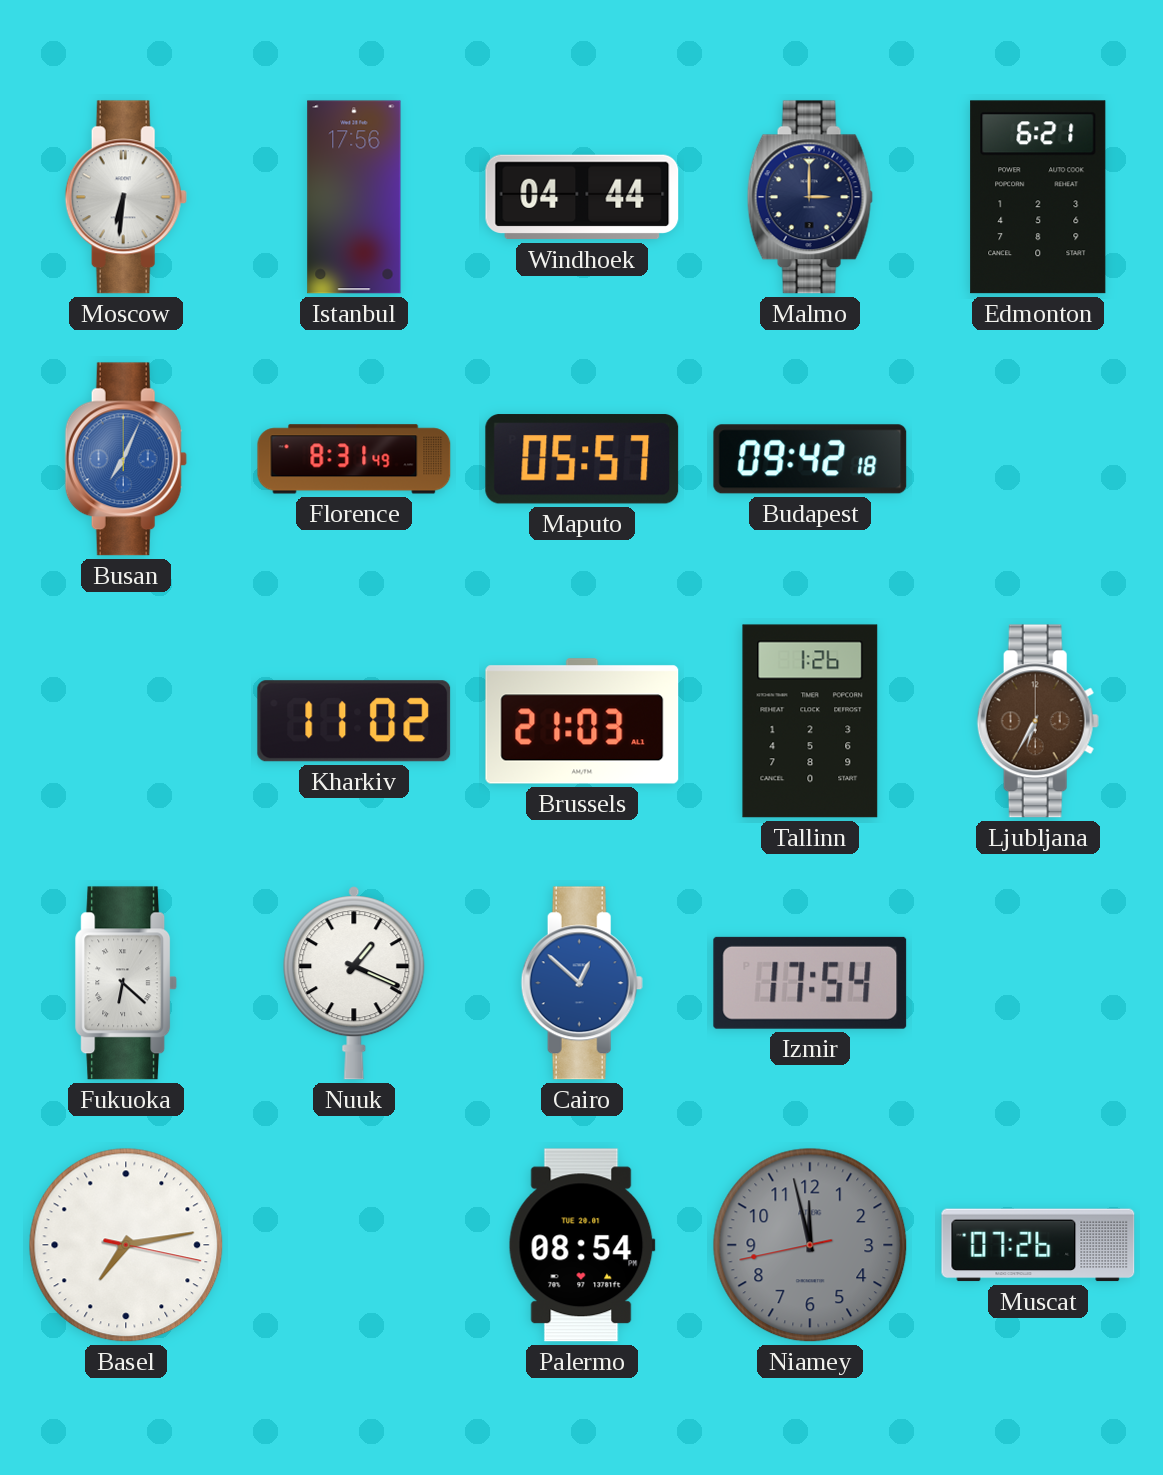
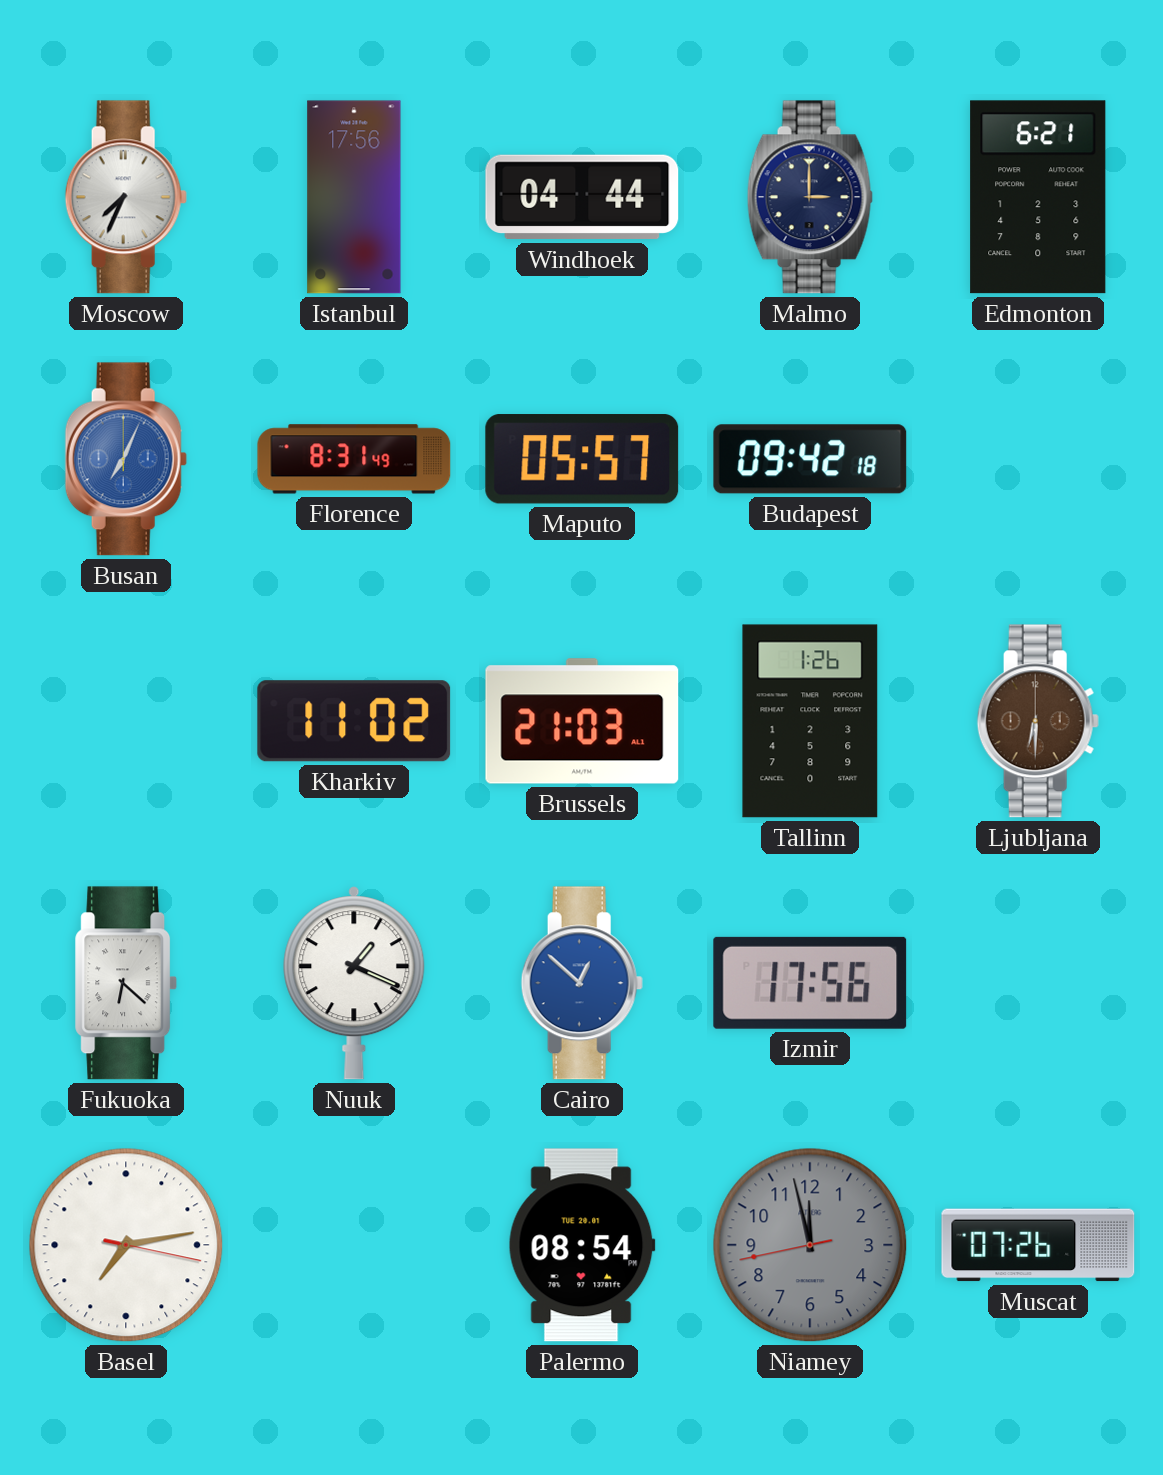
Moscow: 6:31 -> 7:34
Ljubljana: 6:35 -> 6:30
Izmir: 17:54 -> 17:56
